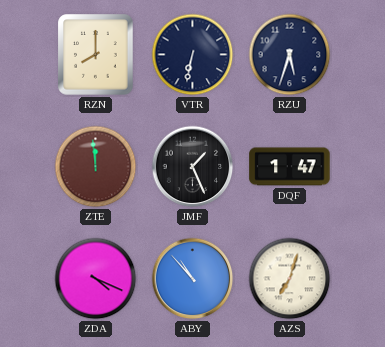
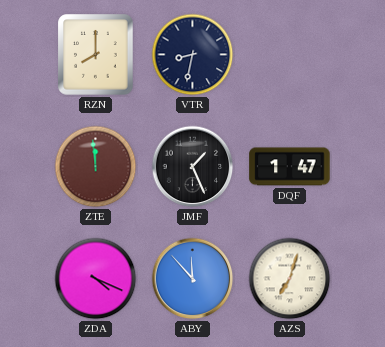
VTR: 6:32 -> 8:32
RZU: 5:33 -> none
ABY: 10:53 -> 11:53
